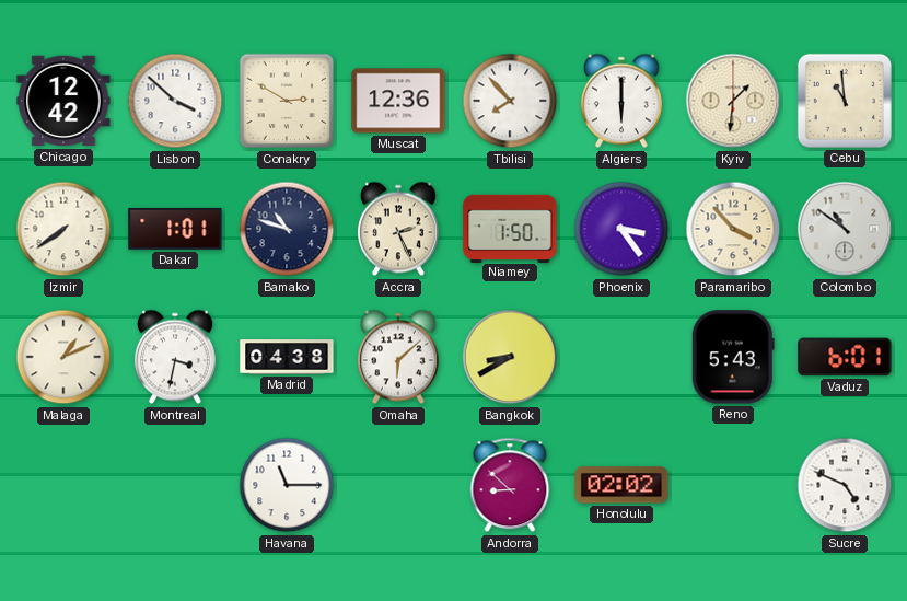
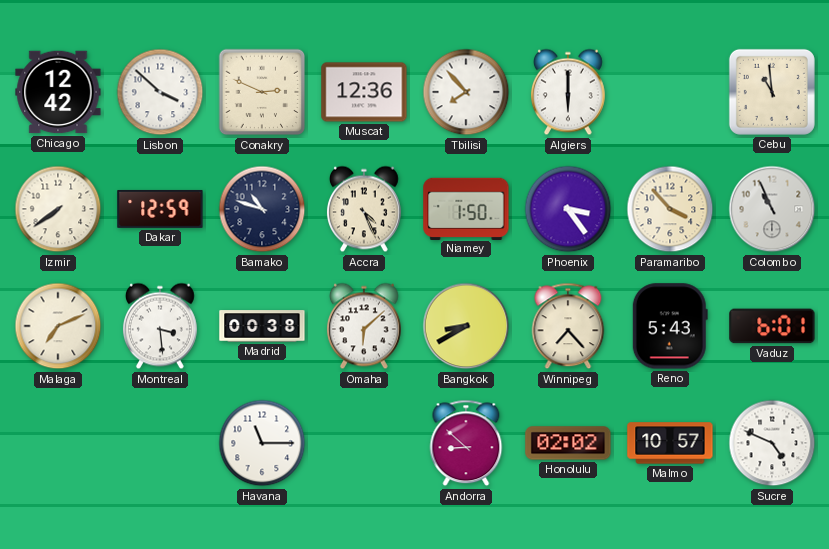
Conakry: 2:50 -> 2:49
Kyiv: 1:31 -> none
Dakar: 1:01 -> 12:59
Accra: 2:26 -> 4:26
Colombo: 10:51 -> 10:56
Malaga: 1:11 -> 7:11
Montreal: 3:32 -> 3:29
Madrid: 04:38 -> 00:38
Winnipeg: none -> 7:23
Malmo: none -> 10:57
